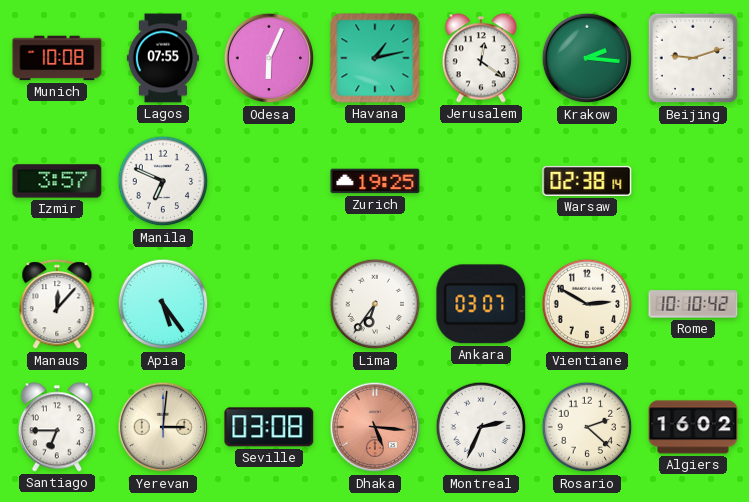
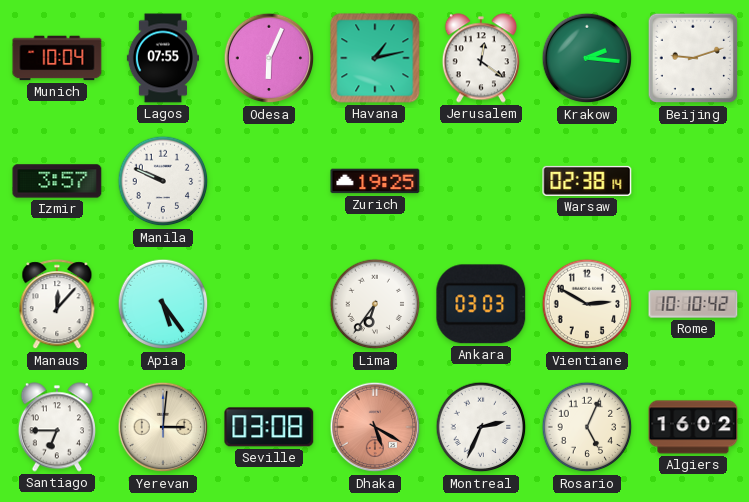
Munich: 10:08 -> 10:04
Manila: 6:49 -> 9:49
Ankara: 03:07 -> 03:03
Dhaka: 5:16 -> 5:20
Rosario: 2:22 -> 5:04
